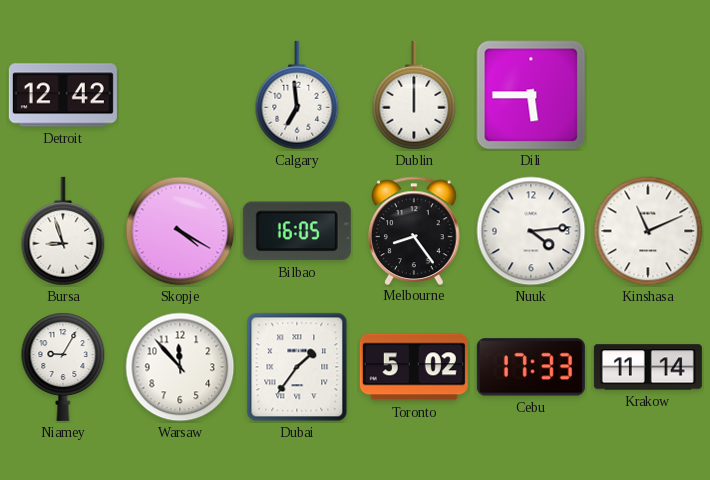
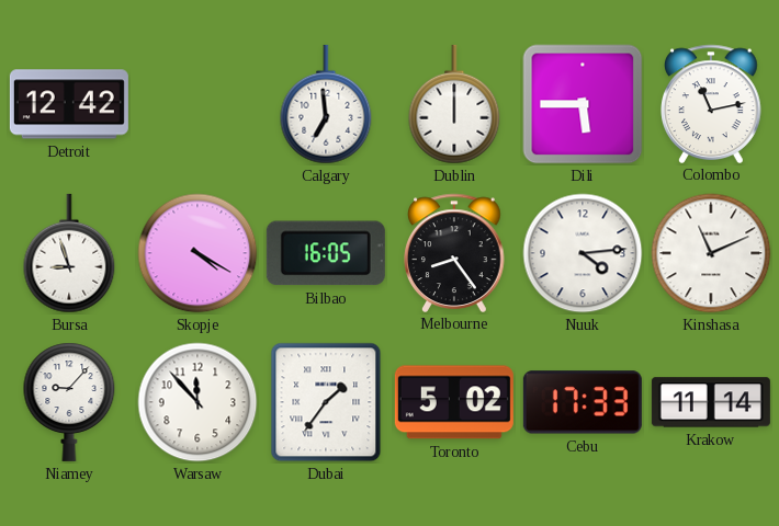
Colombo: none -> 11:13
Niamey: 9:05 -> 9:07
